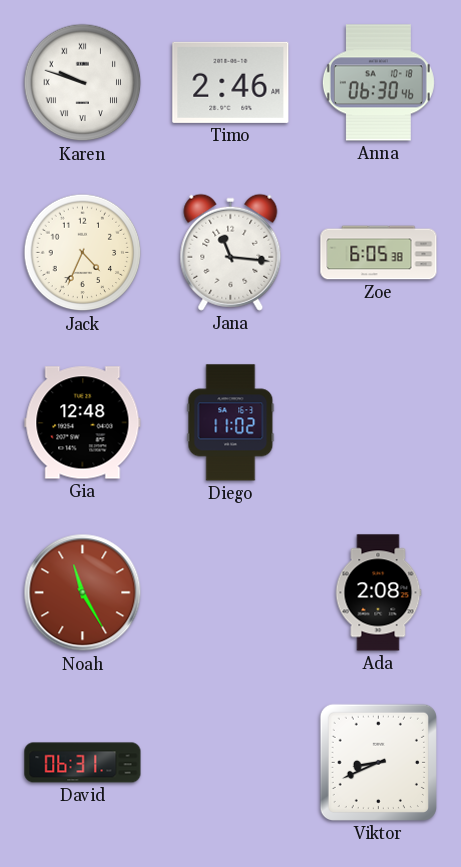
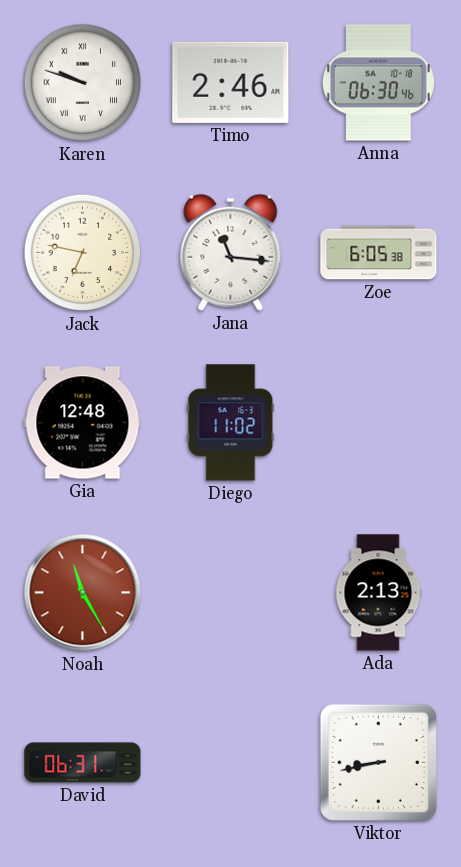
Jack: 4:34 -> 6:47
Ada: 2:08 -> 2:13
Viktor: 8:41 -> 8:43
